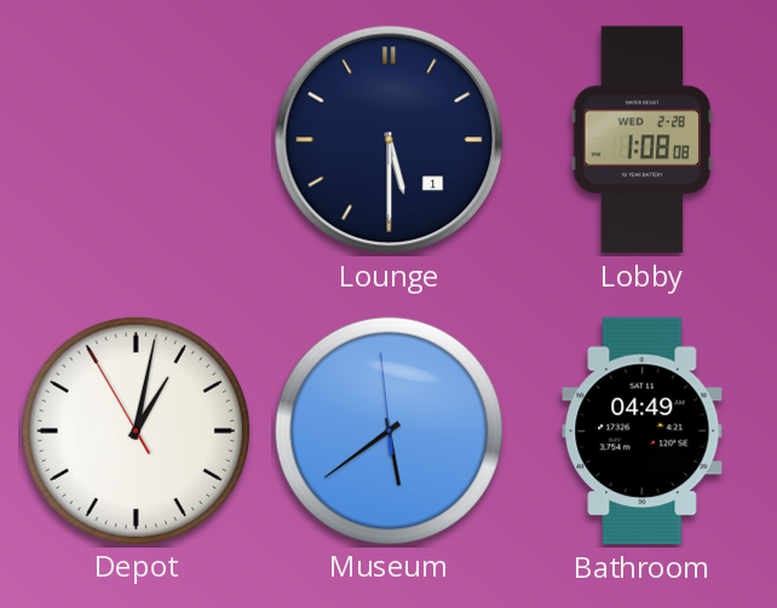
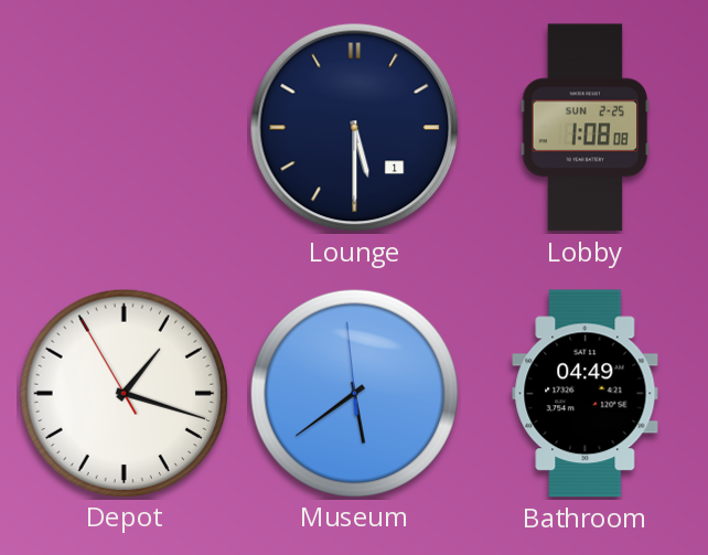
Lobby date: WED 2-28 -> SUN 2-25
Depot: 1:01 -> 1:17
